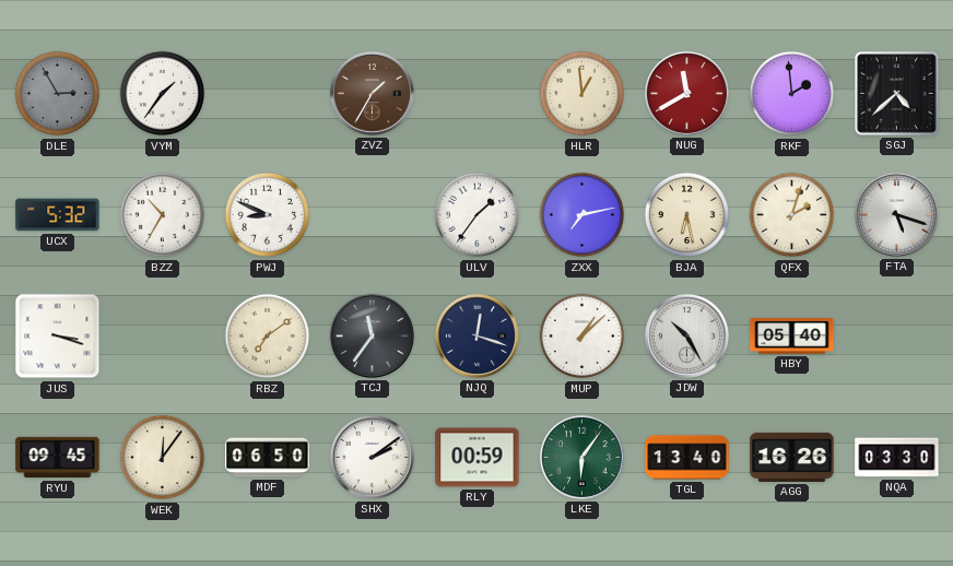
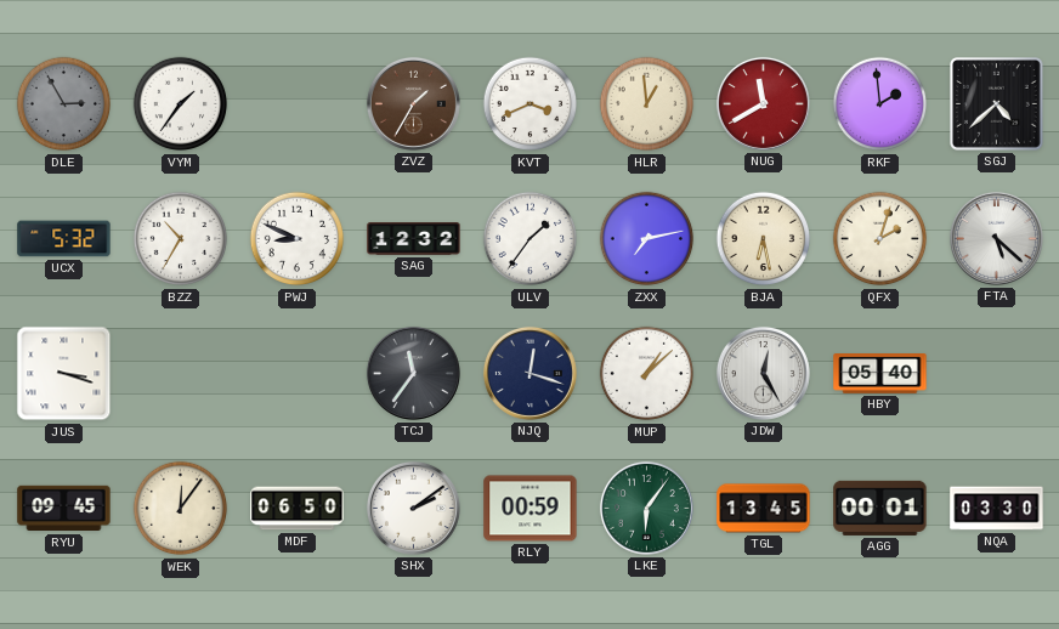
KVT: none -> 3:41
SAG: none -> 12:32
FTA: 5:18 -> 5:22
RBZ: 7:09 -> none
JDW: 10:25 -> 12:25
TGL: 13:40 -> 13:45
AGG: 16:26 -> 00:01
